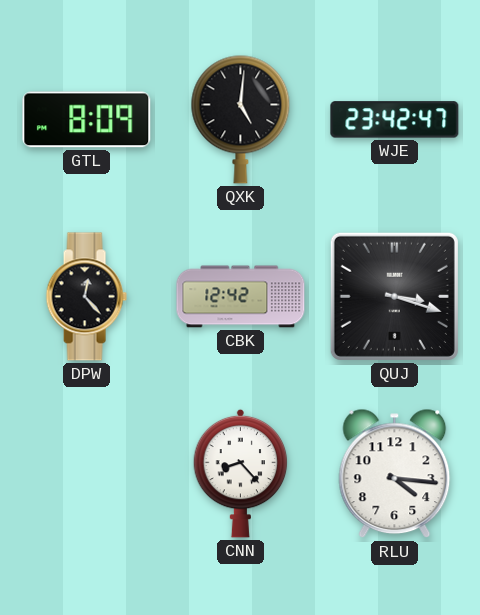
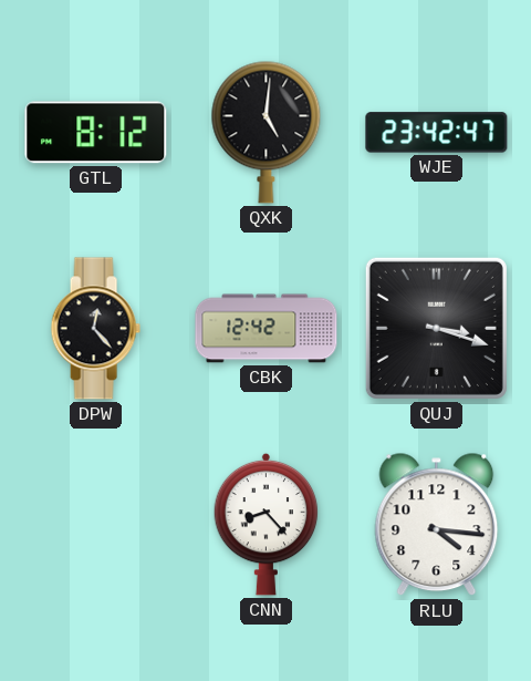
GTL: 8:09 -> 8:12
